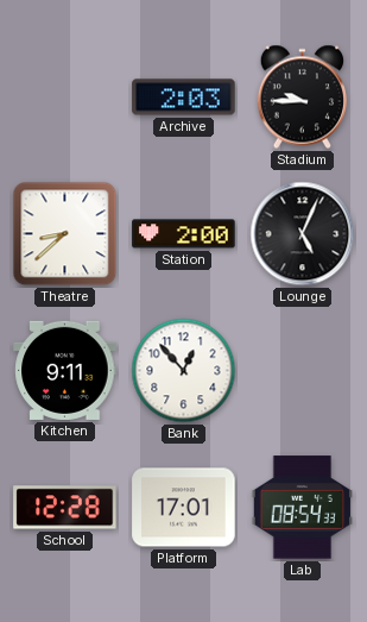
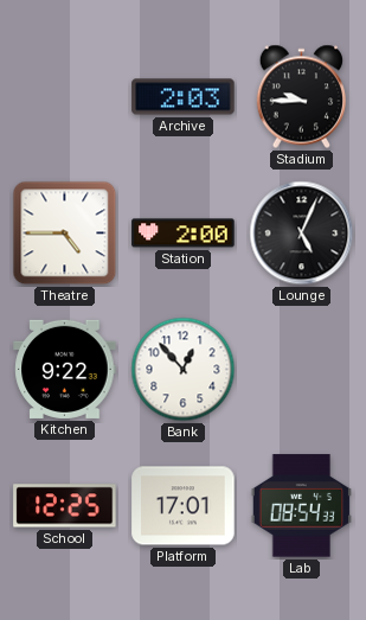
Theatre: 8:38 -> 4:45
Kitchen: 9:11 -> 9:22
School: 12:28 -> 12:25
